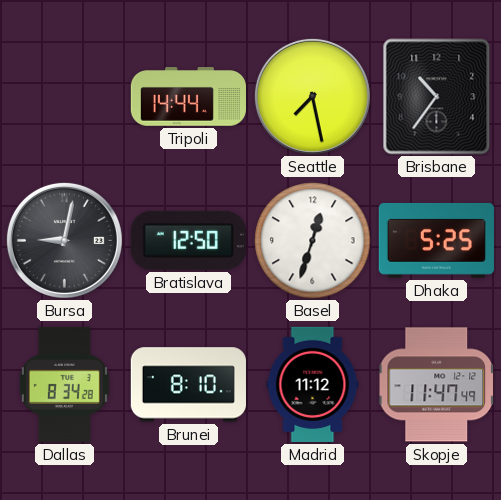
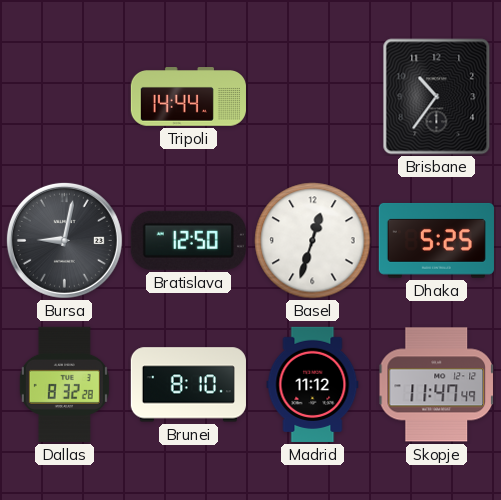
Seattle: 7:28 -> none
Dallas: 8:34 -> 8:32
